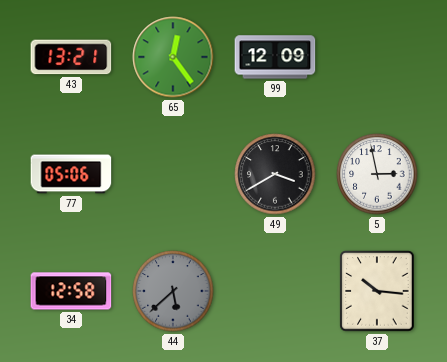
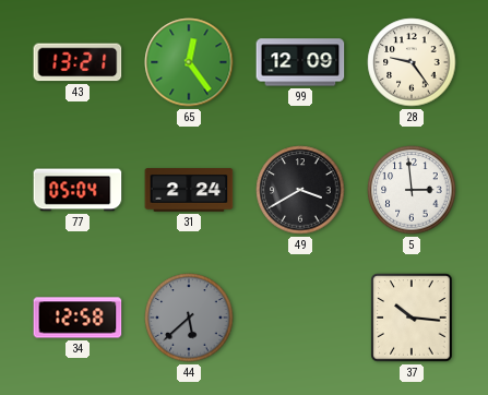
28: none -> 9:24
77: 05:06 -> 05:04
31: none -> 2:24
5: 2:58 -> 2:59
